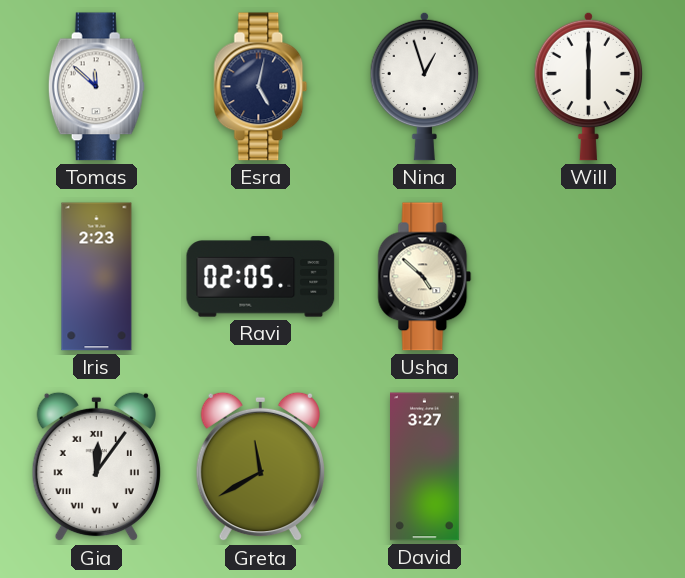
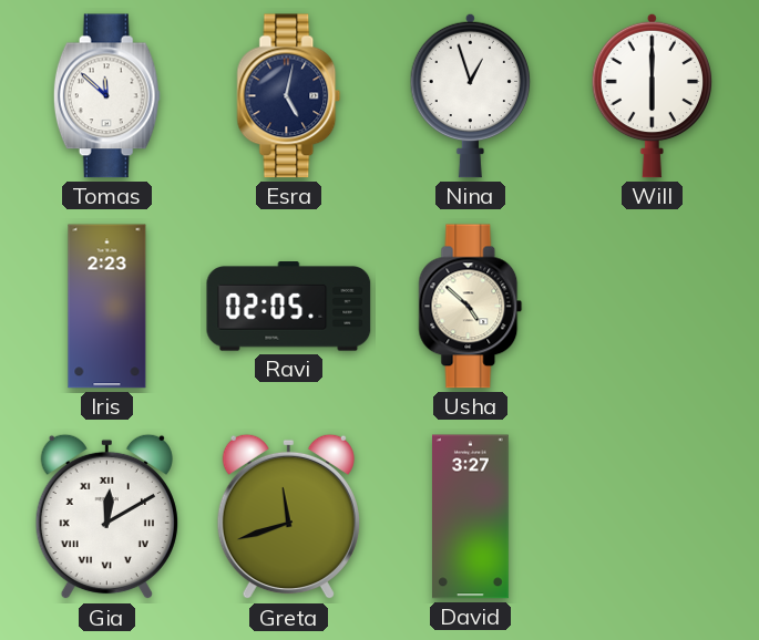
Gia: 12:06 -> 12:10
Greta: 11:40 -> 11:42
